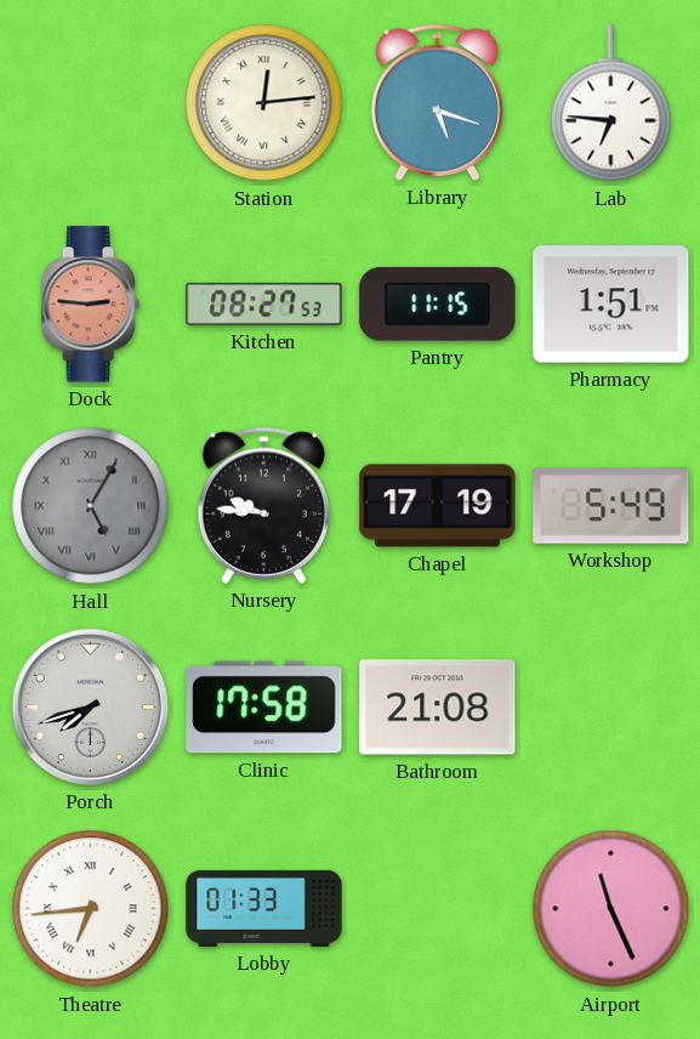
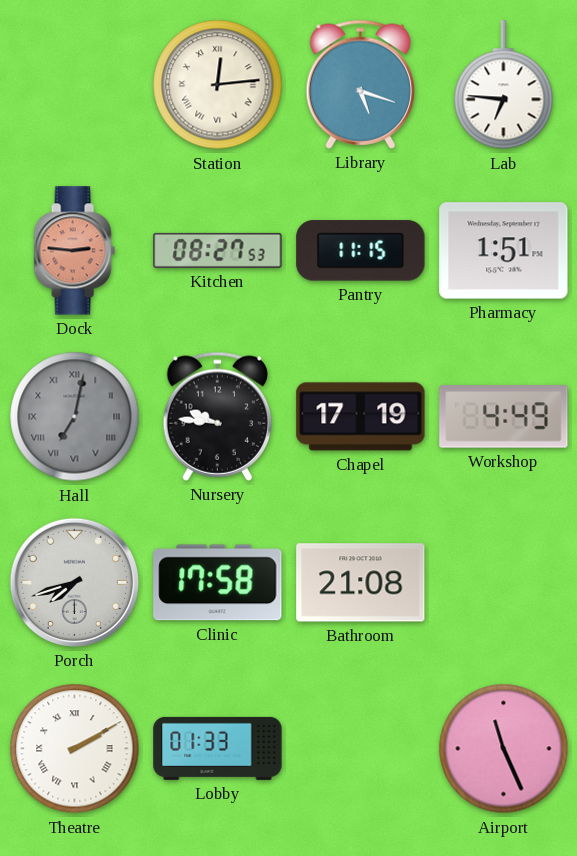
Hall: 5:05 -> 7:02
Workshop: 5:49 -> 4:49
Theatre: 6:44 -> 2:10
